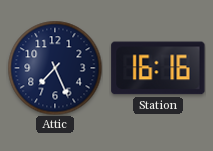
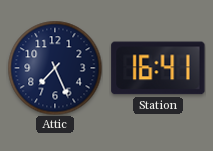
Station: 16:16 -> 16:41
